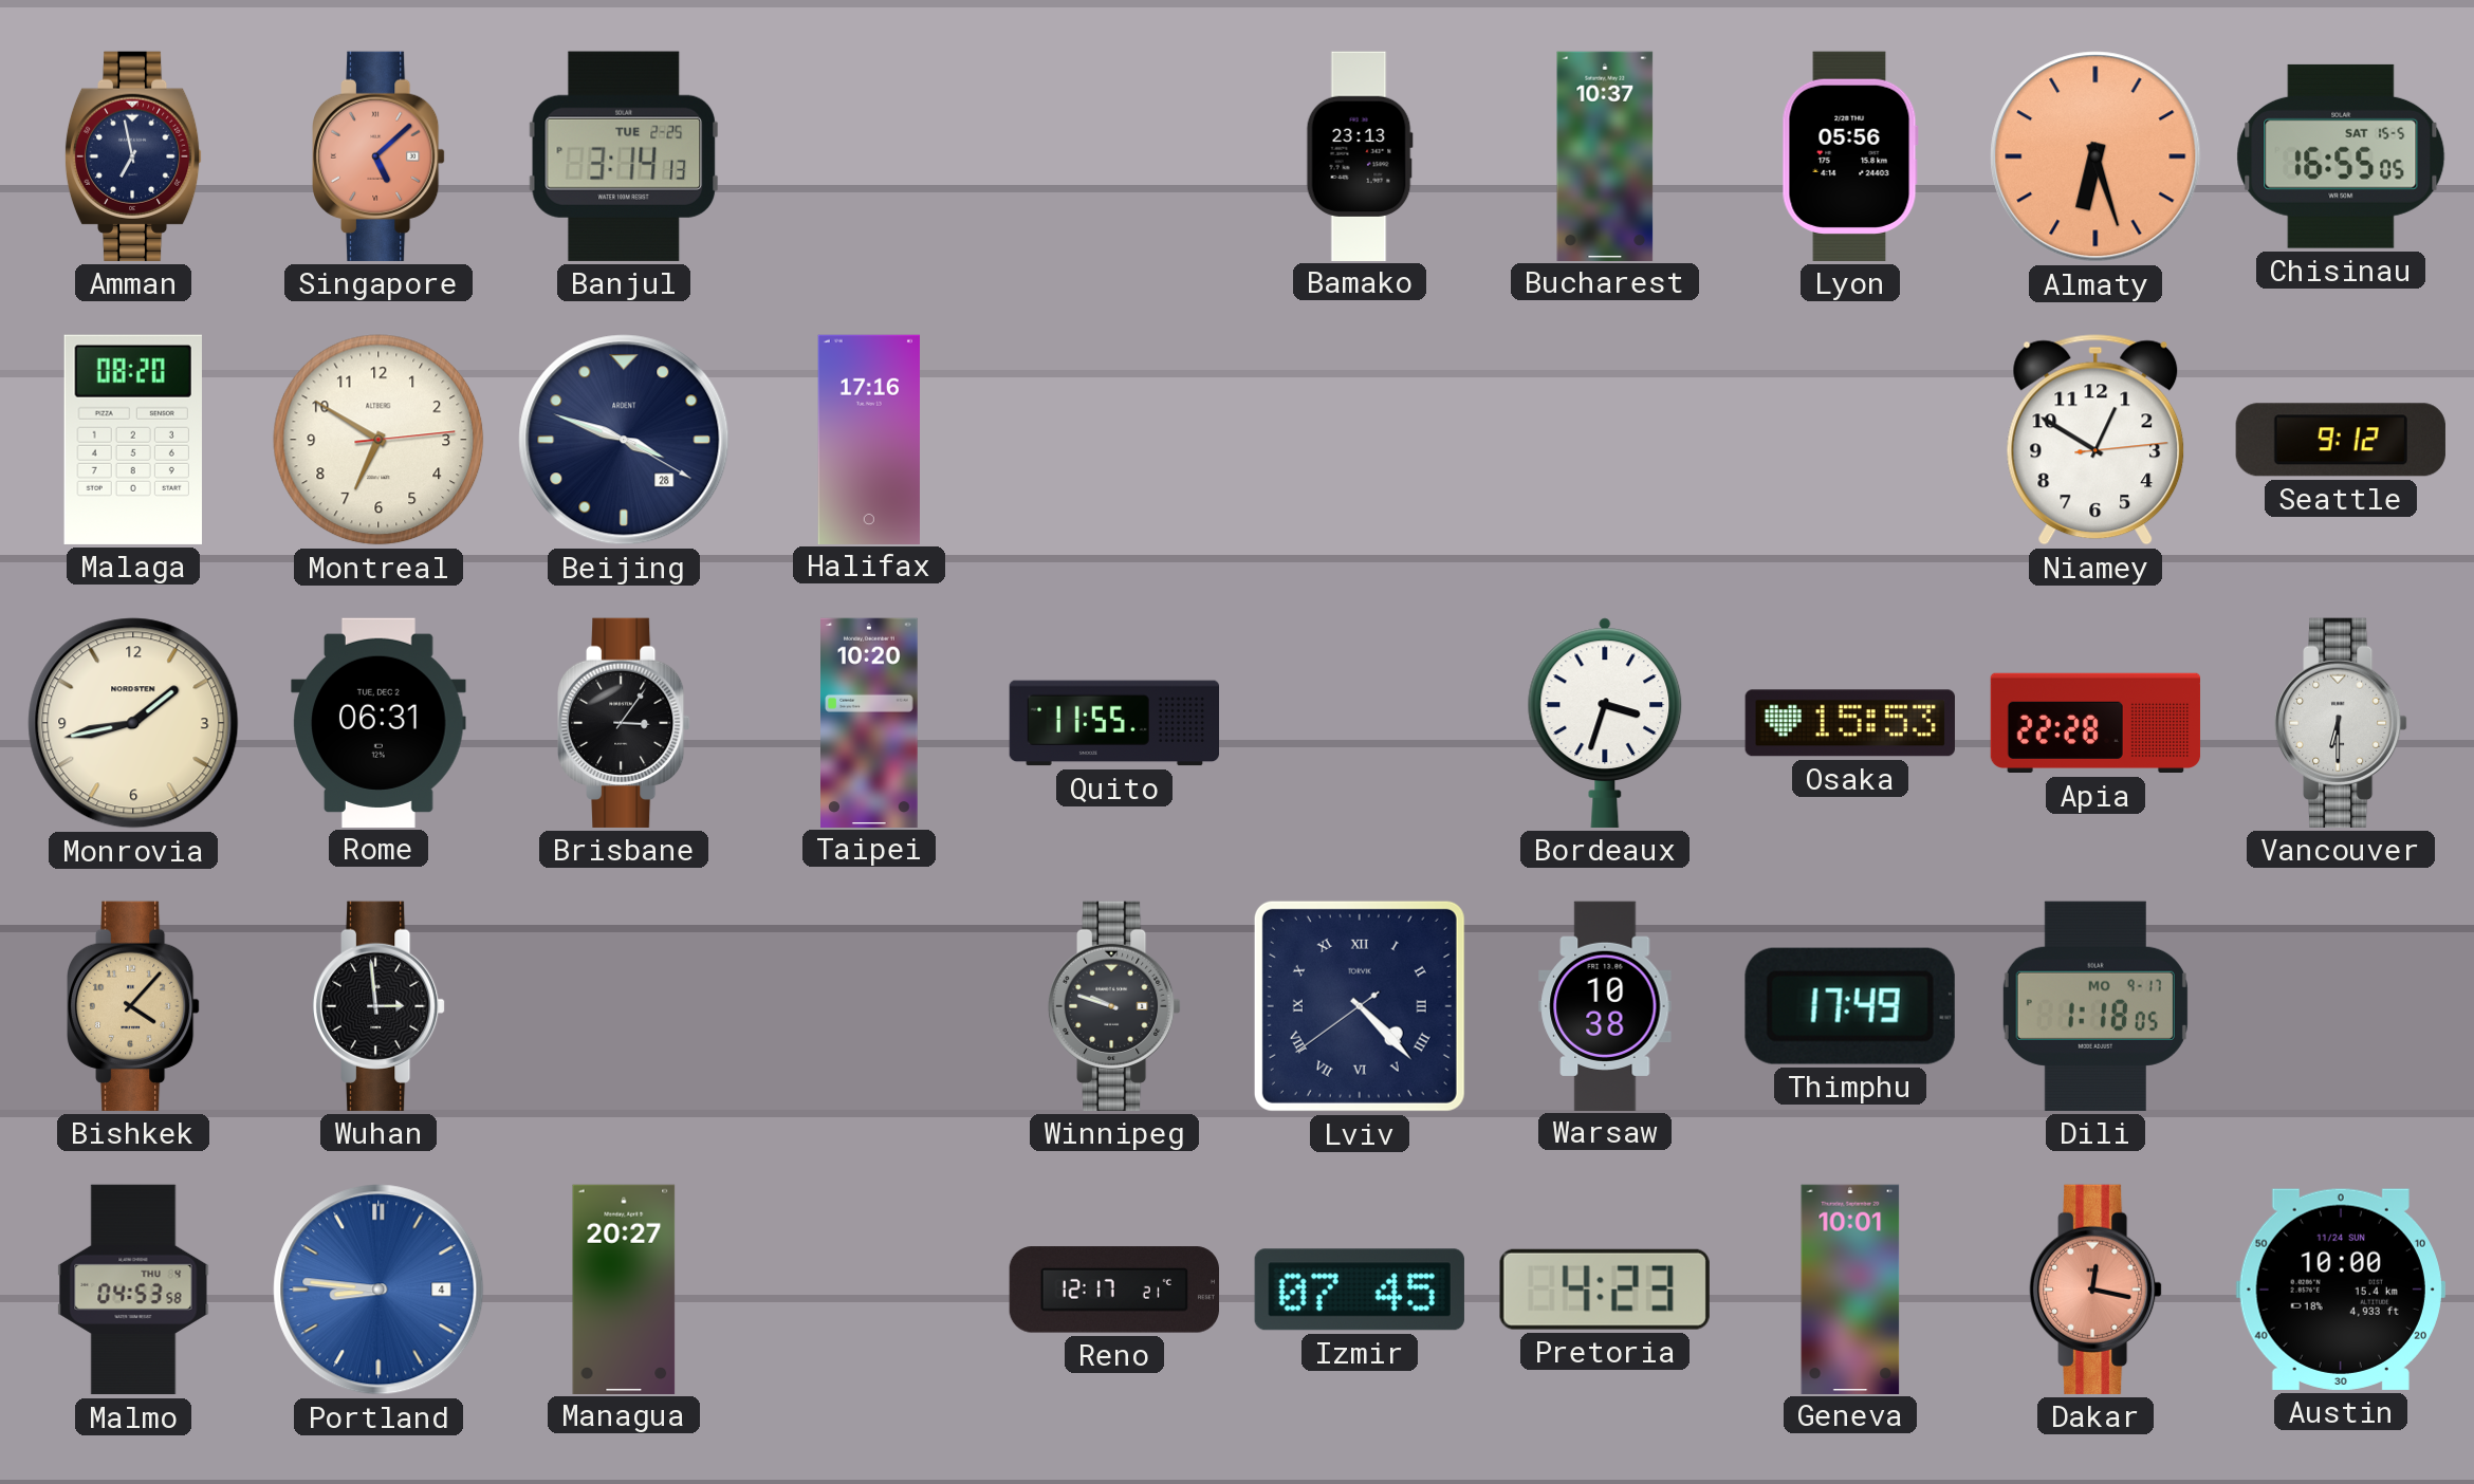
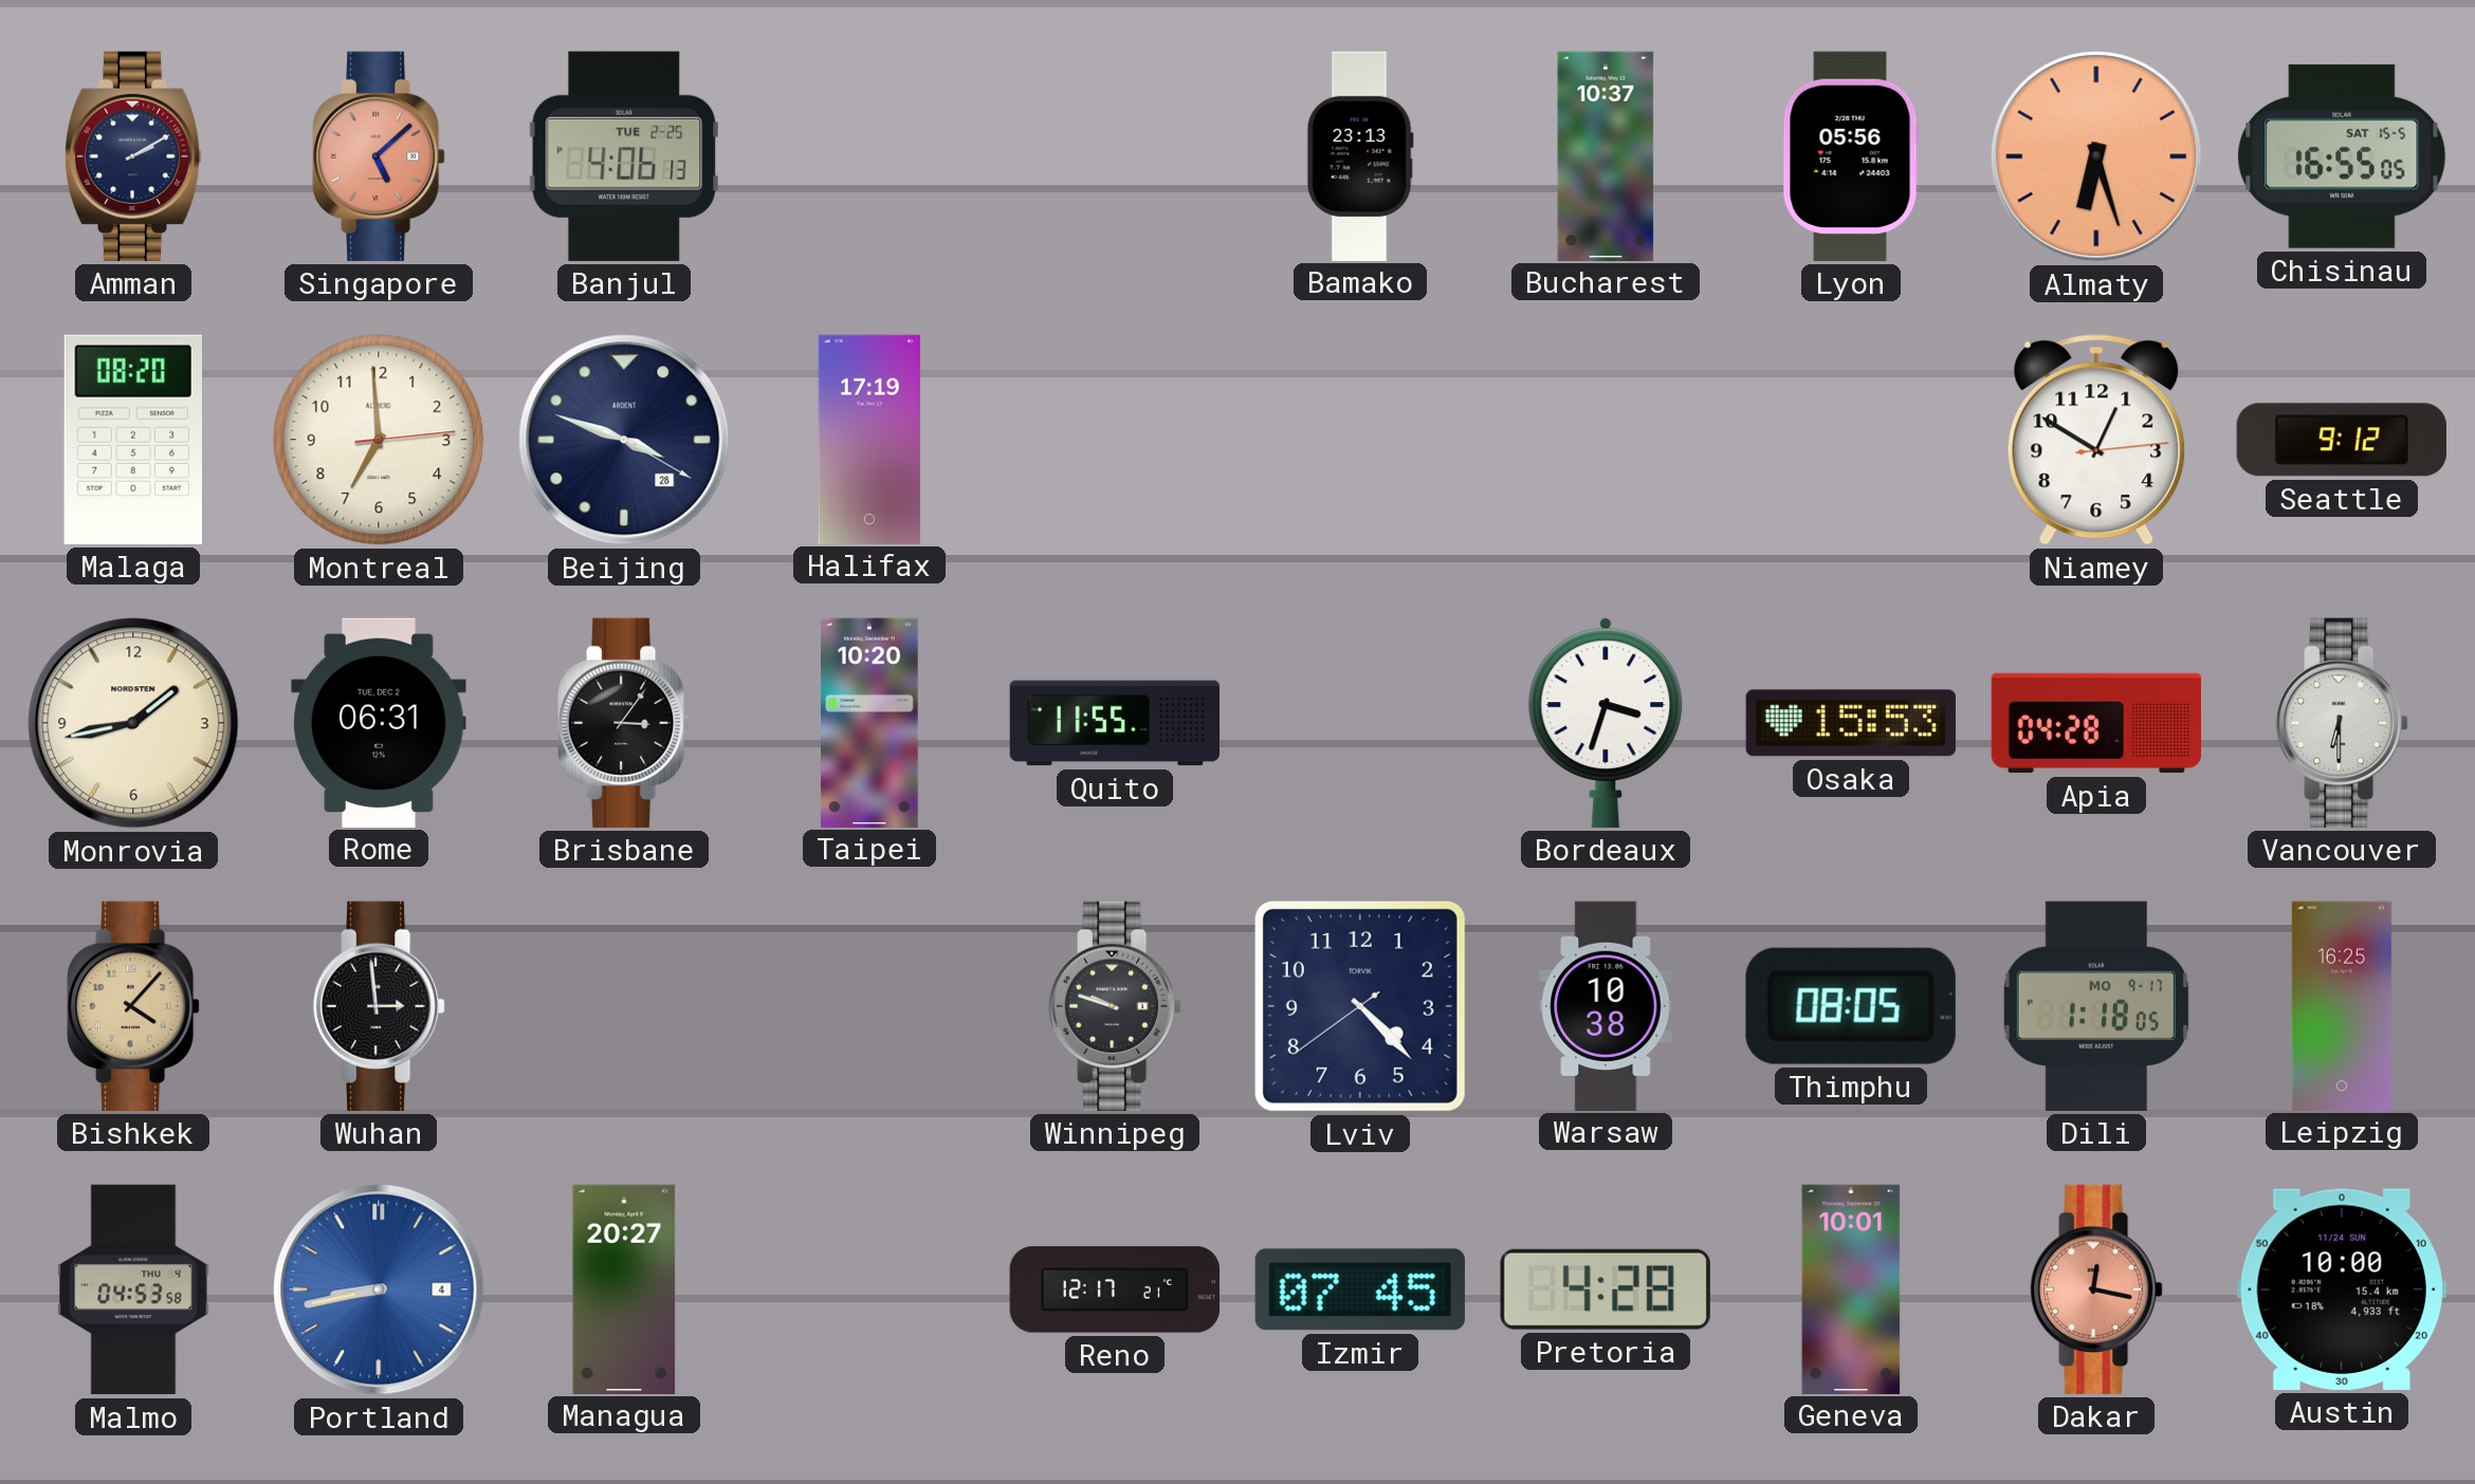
Amman: 6:58 -> 2:10
Banjul: 3:14 -> 4:06
Montreal: 6:50 -> 6:59
Halifax: 17:16 -> 17:19
Apia: 22:28 -> 04:28
Lviv numerals: Roman -> Arabic
Thimphu: 17:49 -> 08:05
Leipzig: none -> 16:25
Portland: 8:46 -> 8:43
Pretoria: 4:23 -> 4:28
